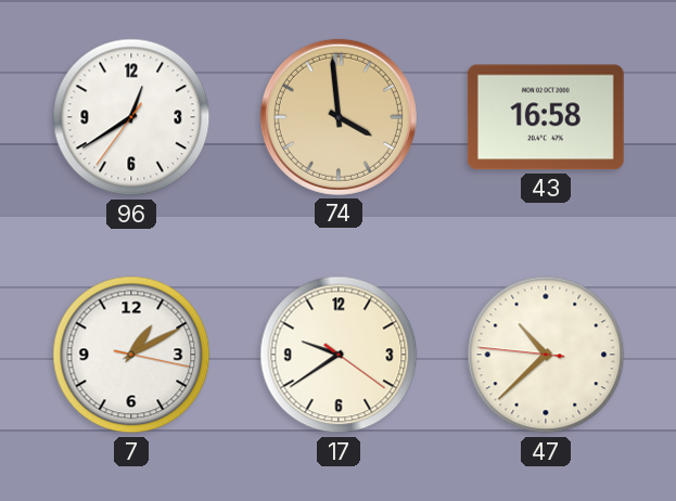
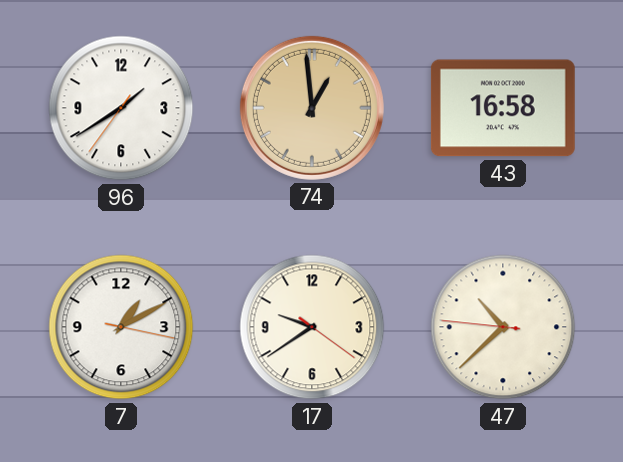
96: 12:39 -> 1:39
74: 3:59 -> 12:59
